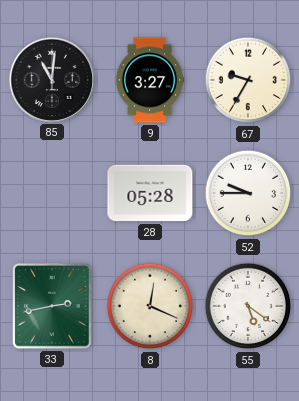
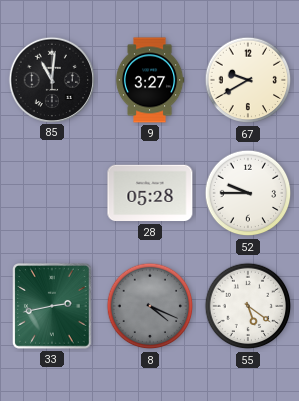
67: 9:35 -> 9:40
8: 12:19 -> 4:19
8 dial: cream -> grey
